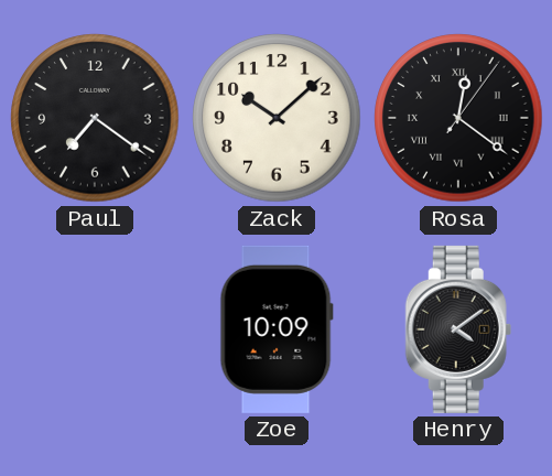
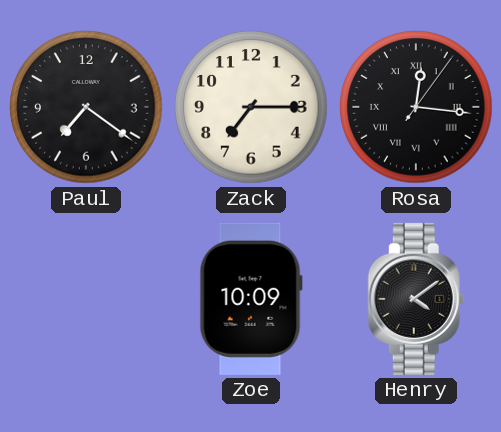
Zack: 10:08 -> 7:15
Rosa: 12:21 -> 12:16
